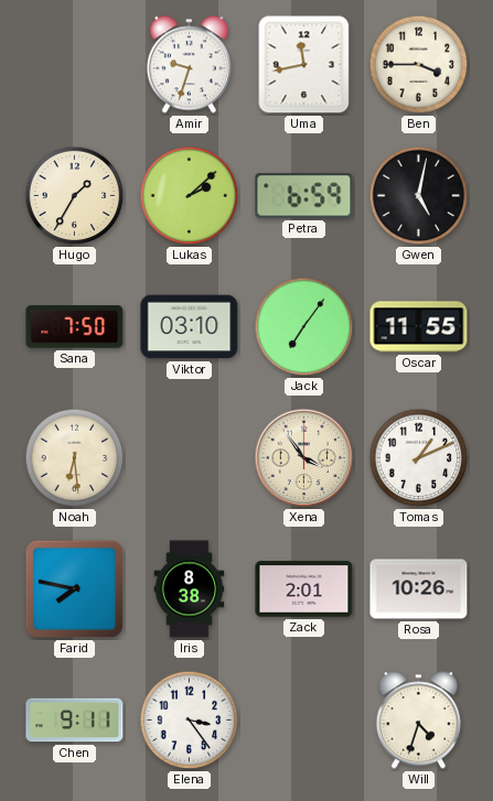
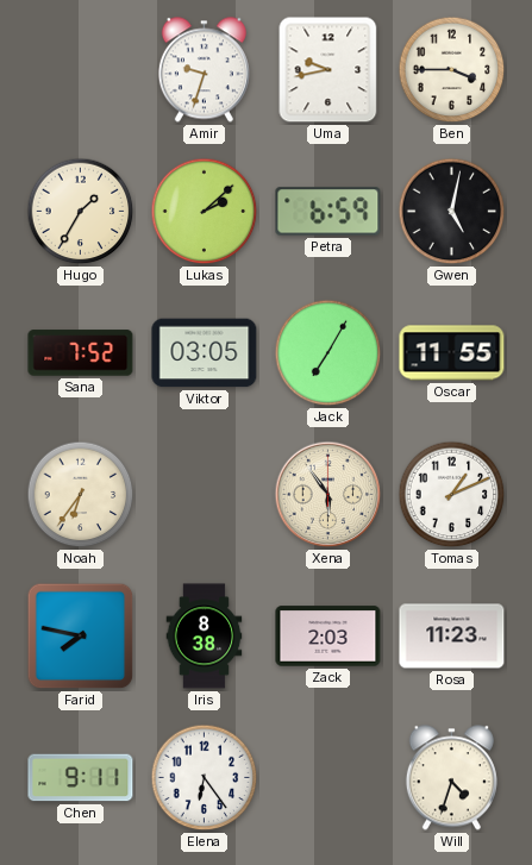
Uma: 11:43 -> 9:43
Sana: 7:50 -> 7:52
Viktor: 03:10 -> 03:05
Jack: 7:06 -> 7:05
Noah: 6:29 -> 6:36
Xena: 3:54 -> 5:54
Zack: 2:01 -> 2:03
Rosa: 10:26 -> 11:23
Elena: 3:24 -> 6:24
